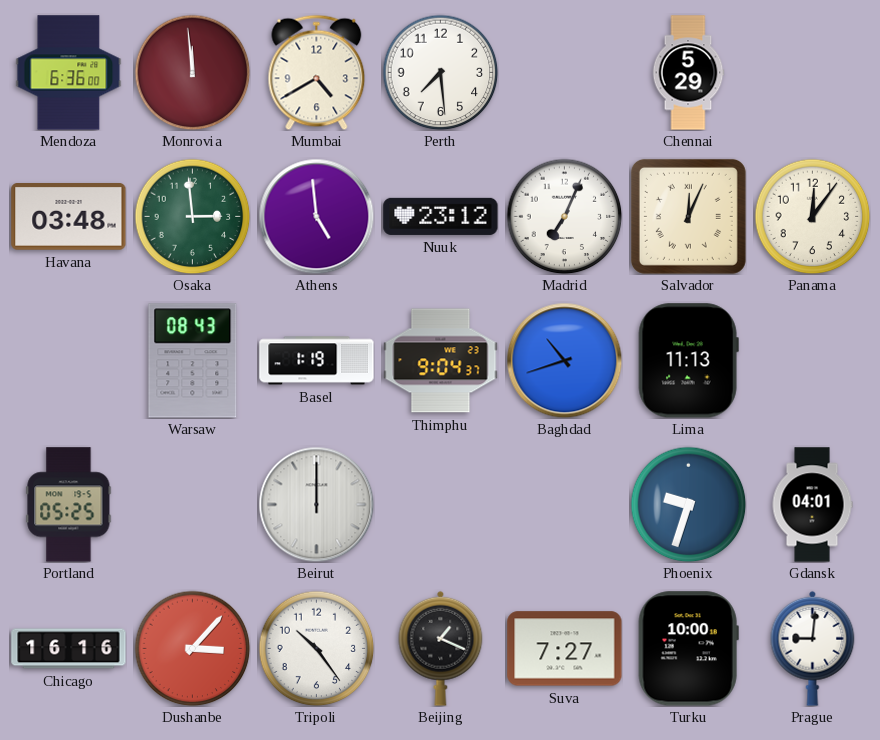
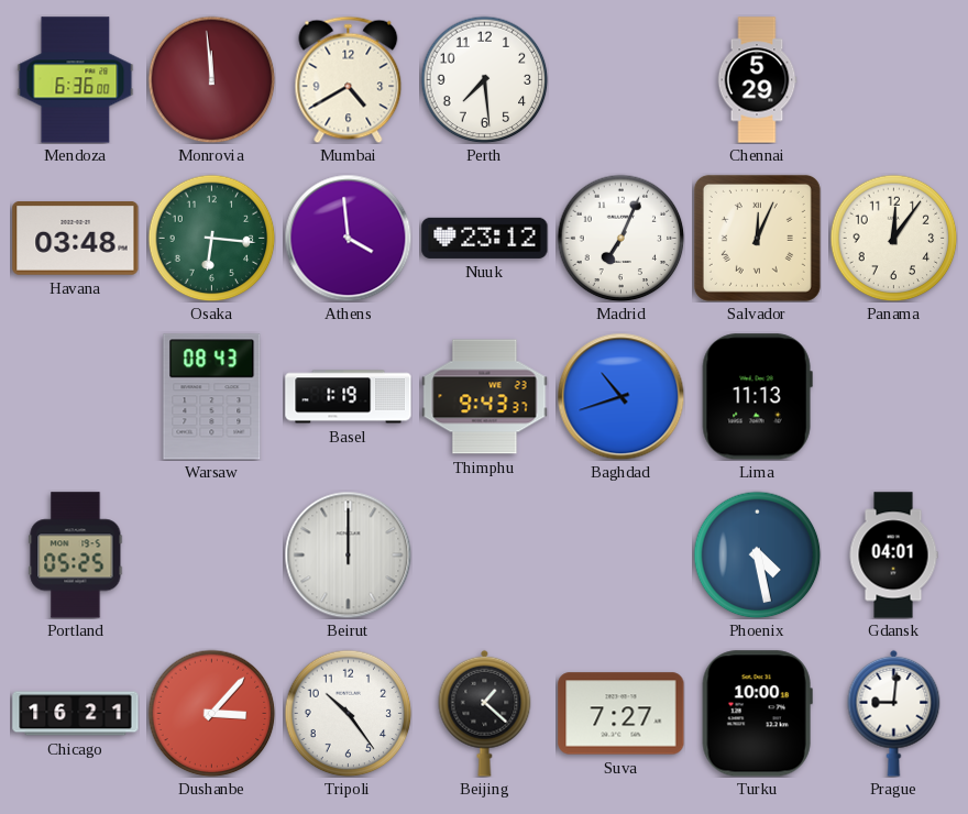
Osaka: 2:59 -> 6:16
Athens: 4:59 -> 3:59
Thimphu: 9:04 -> 9:43
Phoenix: 9:33 -> 4:28
Chicago: 16:16 -> 16:21
Beijing: 1:19 -> 1:22
